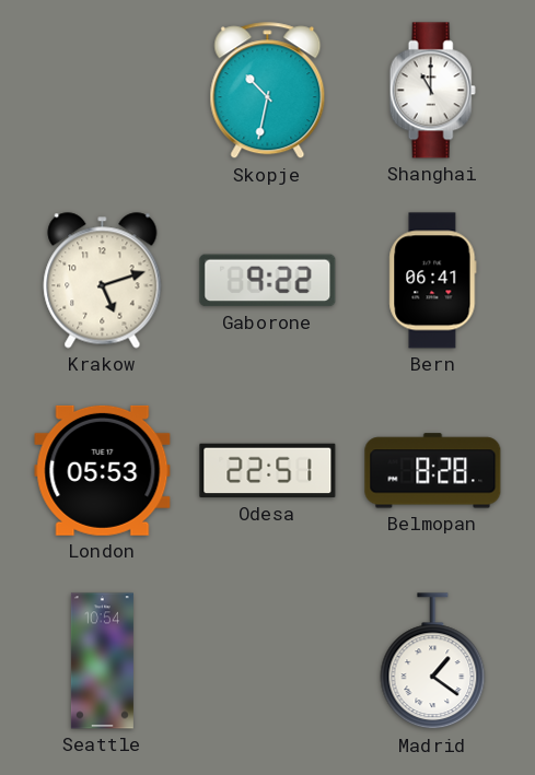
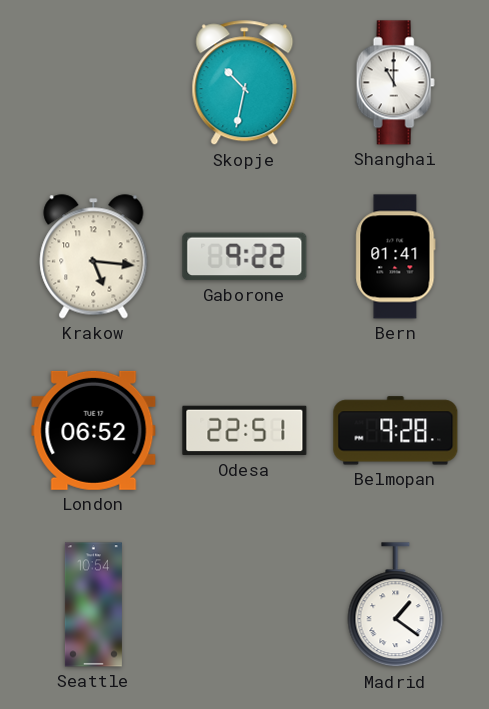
Krakow: 5:12 -> 5:16
Bern: 06:41 -> 01:41
London: 05:53 -> 06:52
Belmopan: 8:28 -> 9:28
